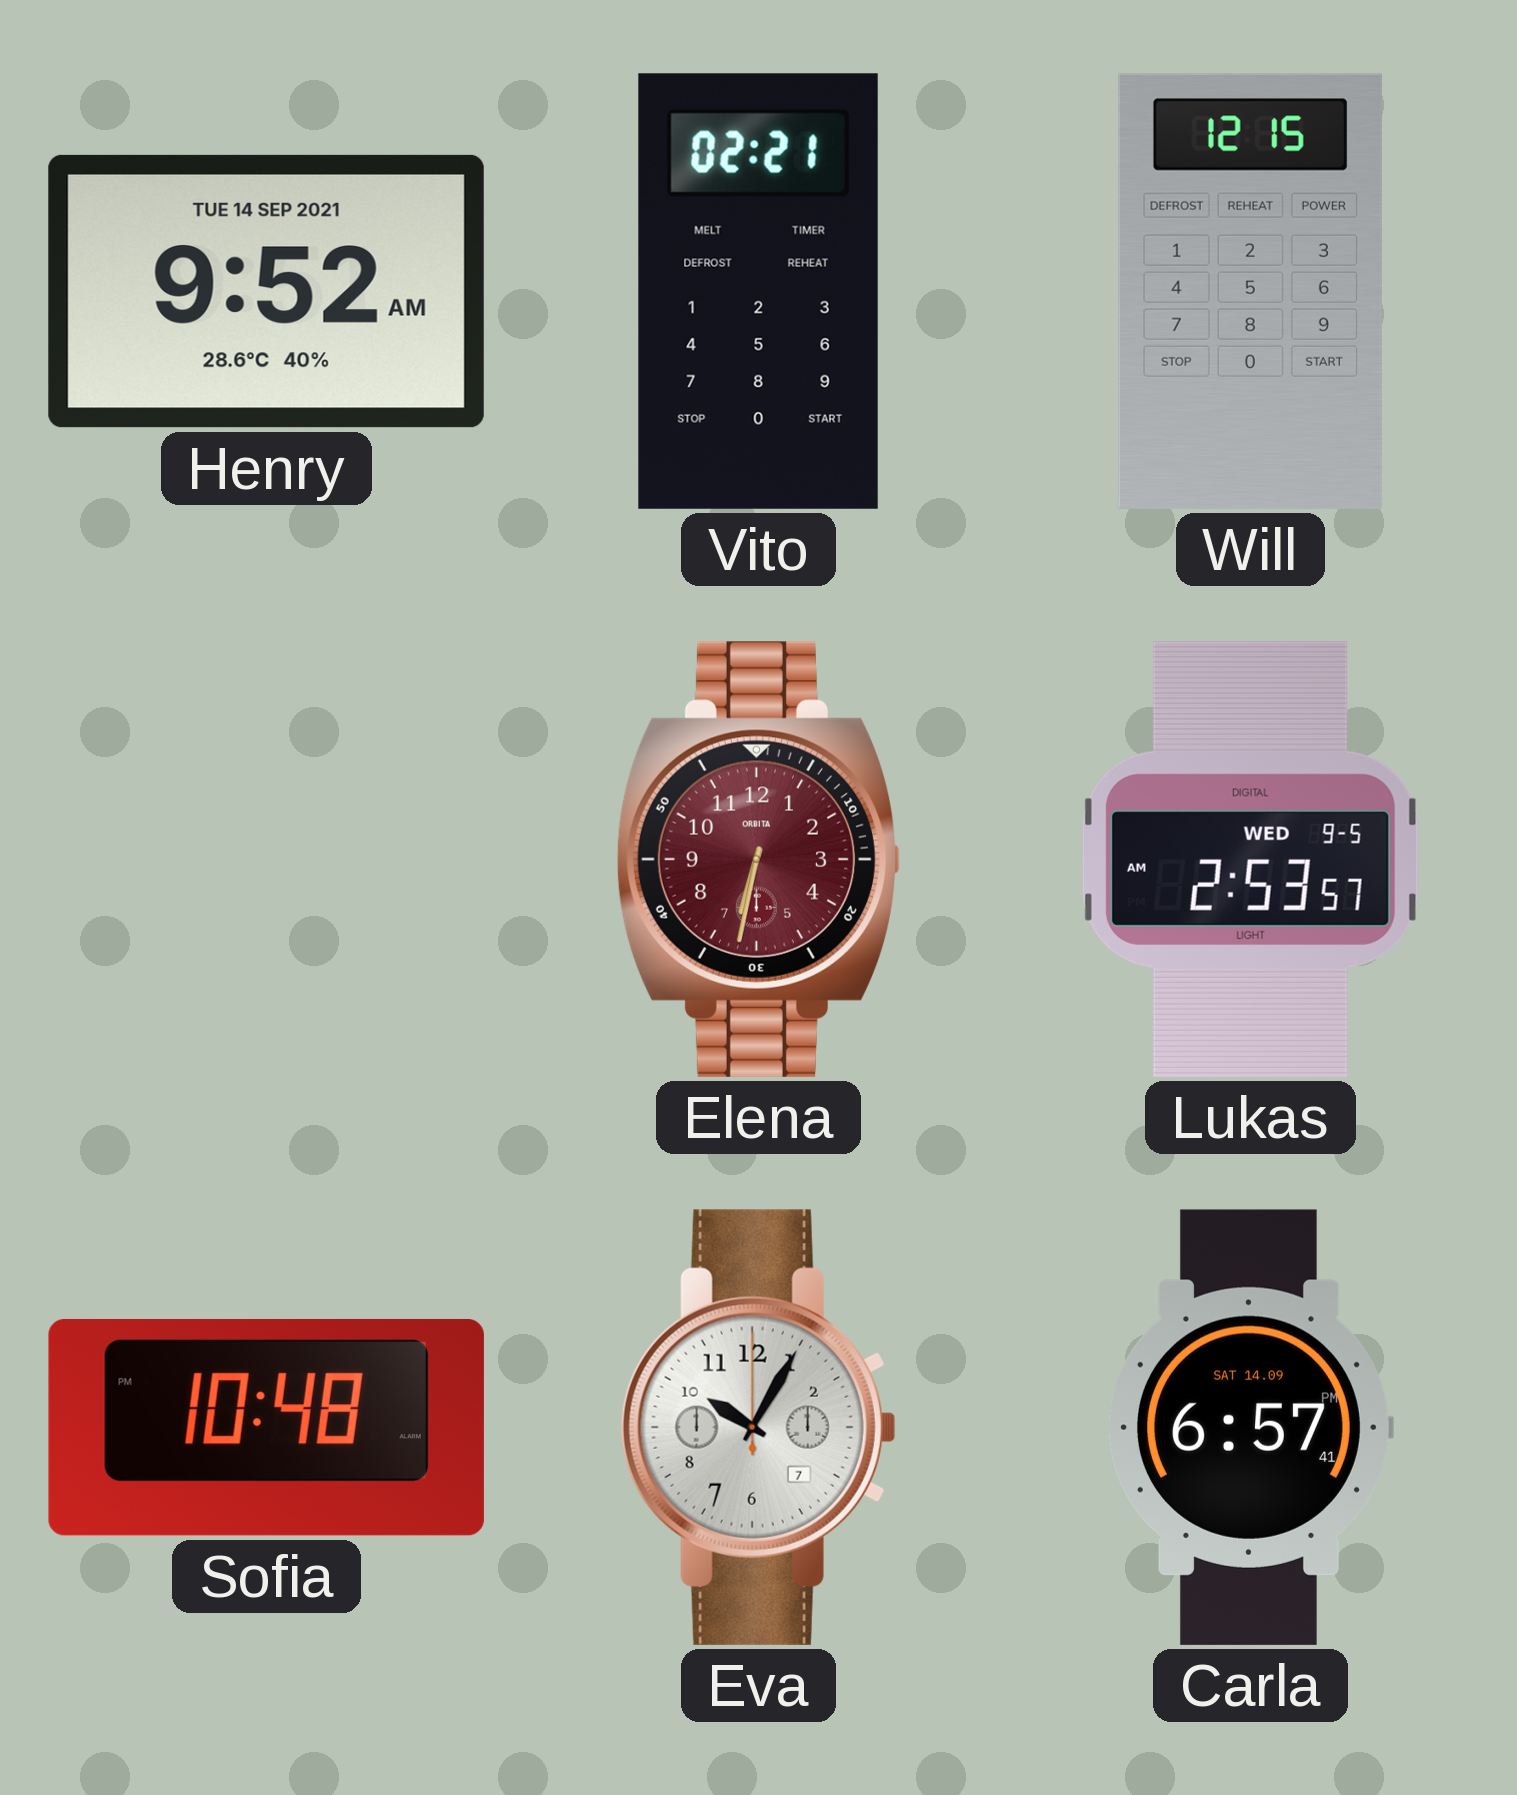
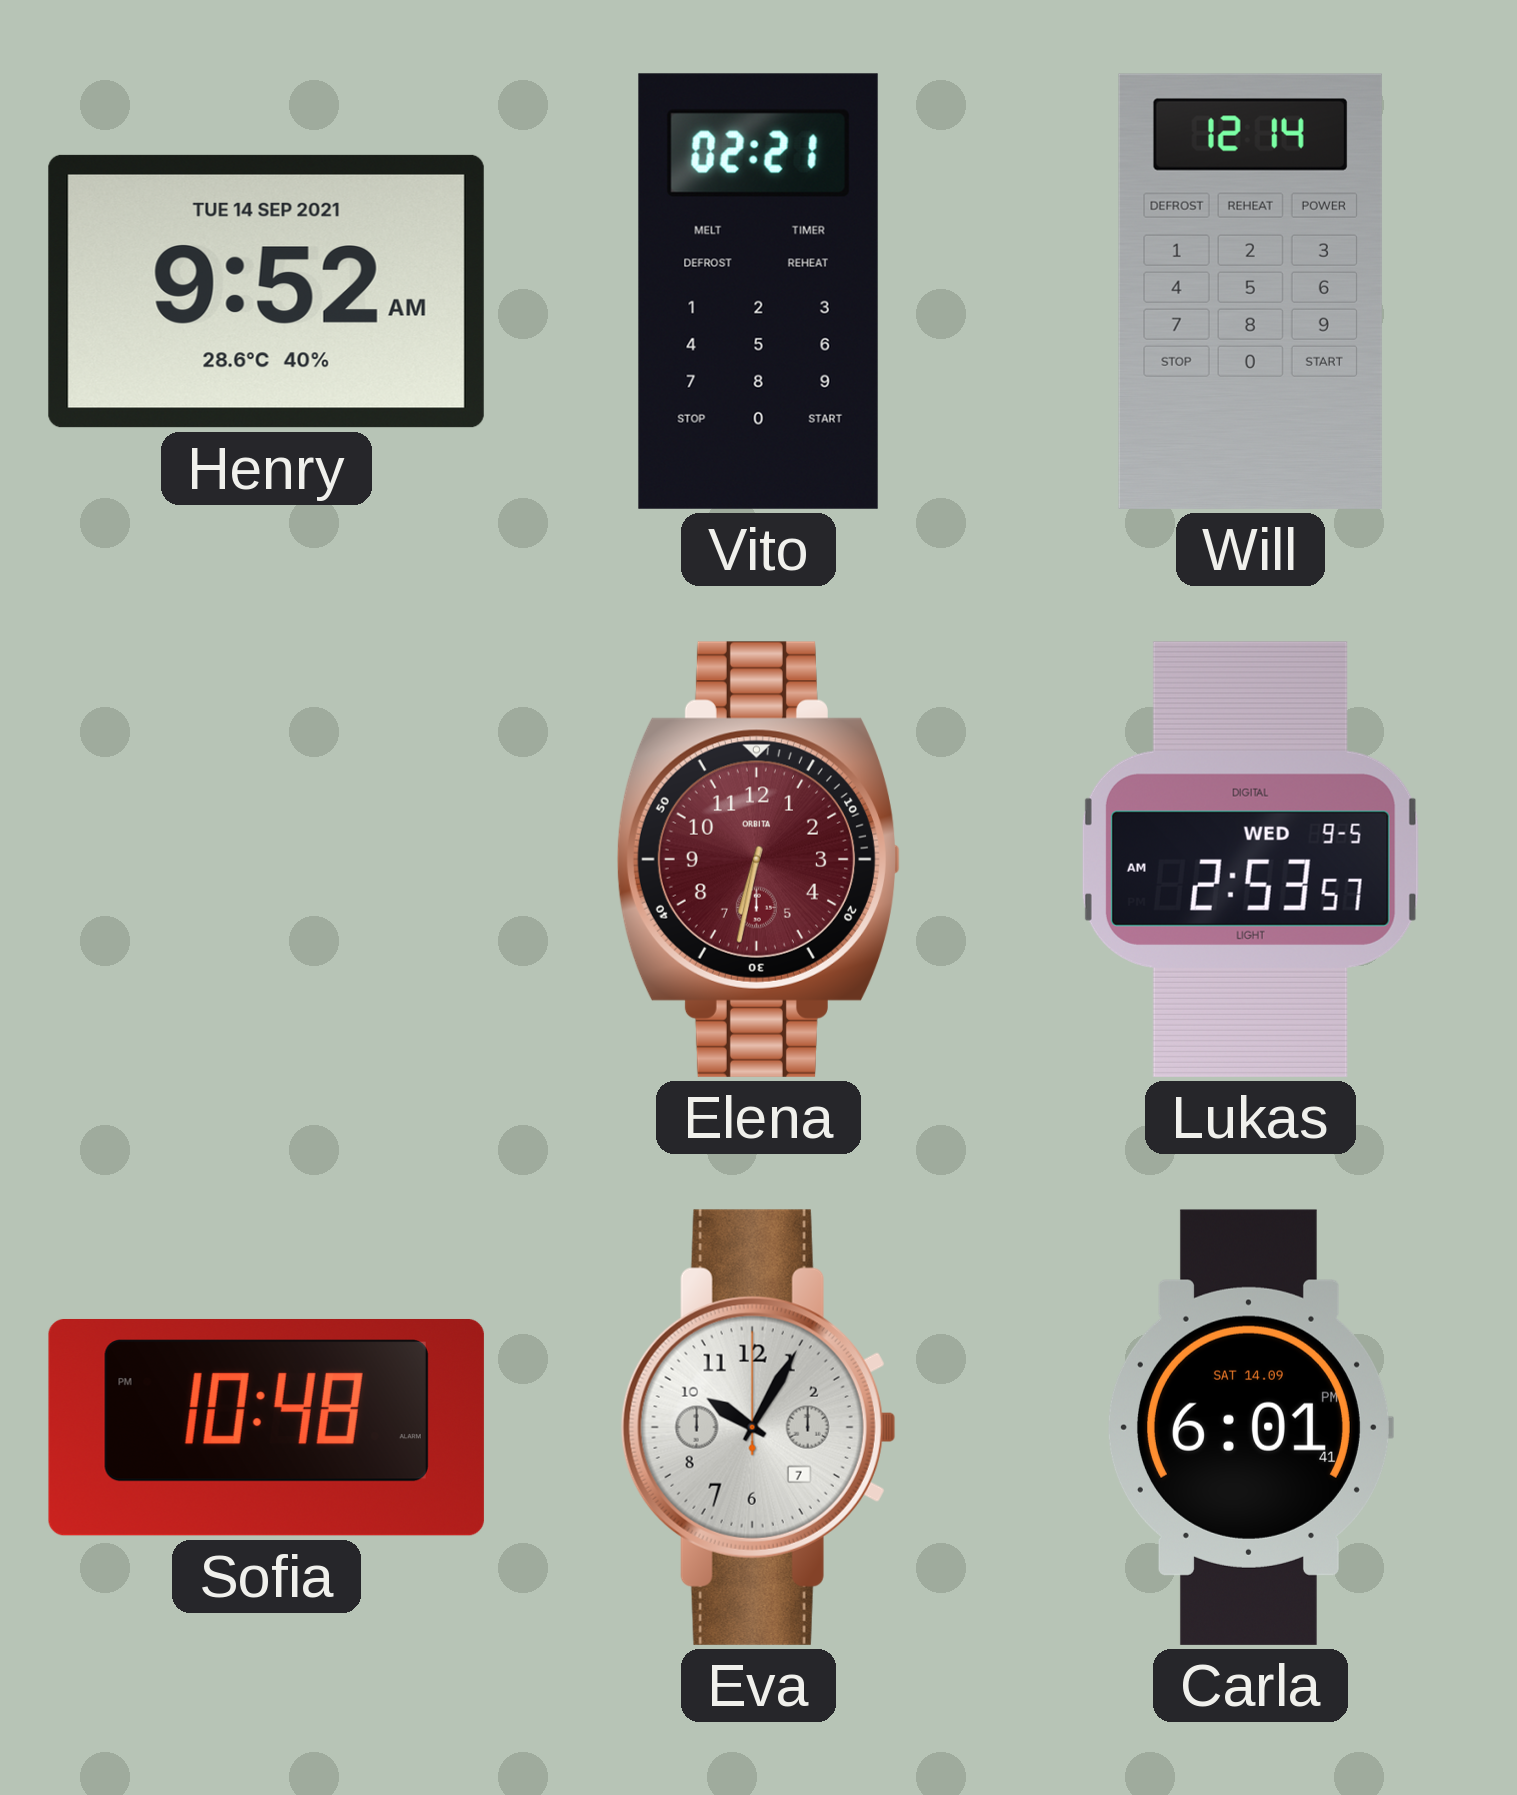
Will: 12:15 -> 12:14
Carla: 6:57 -> 6:01
